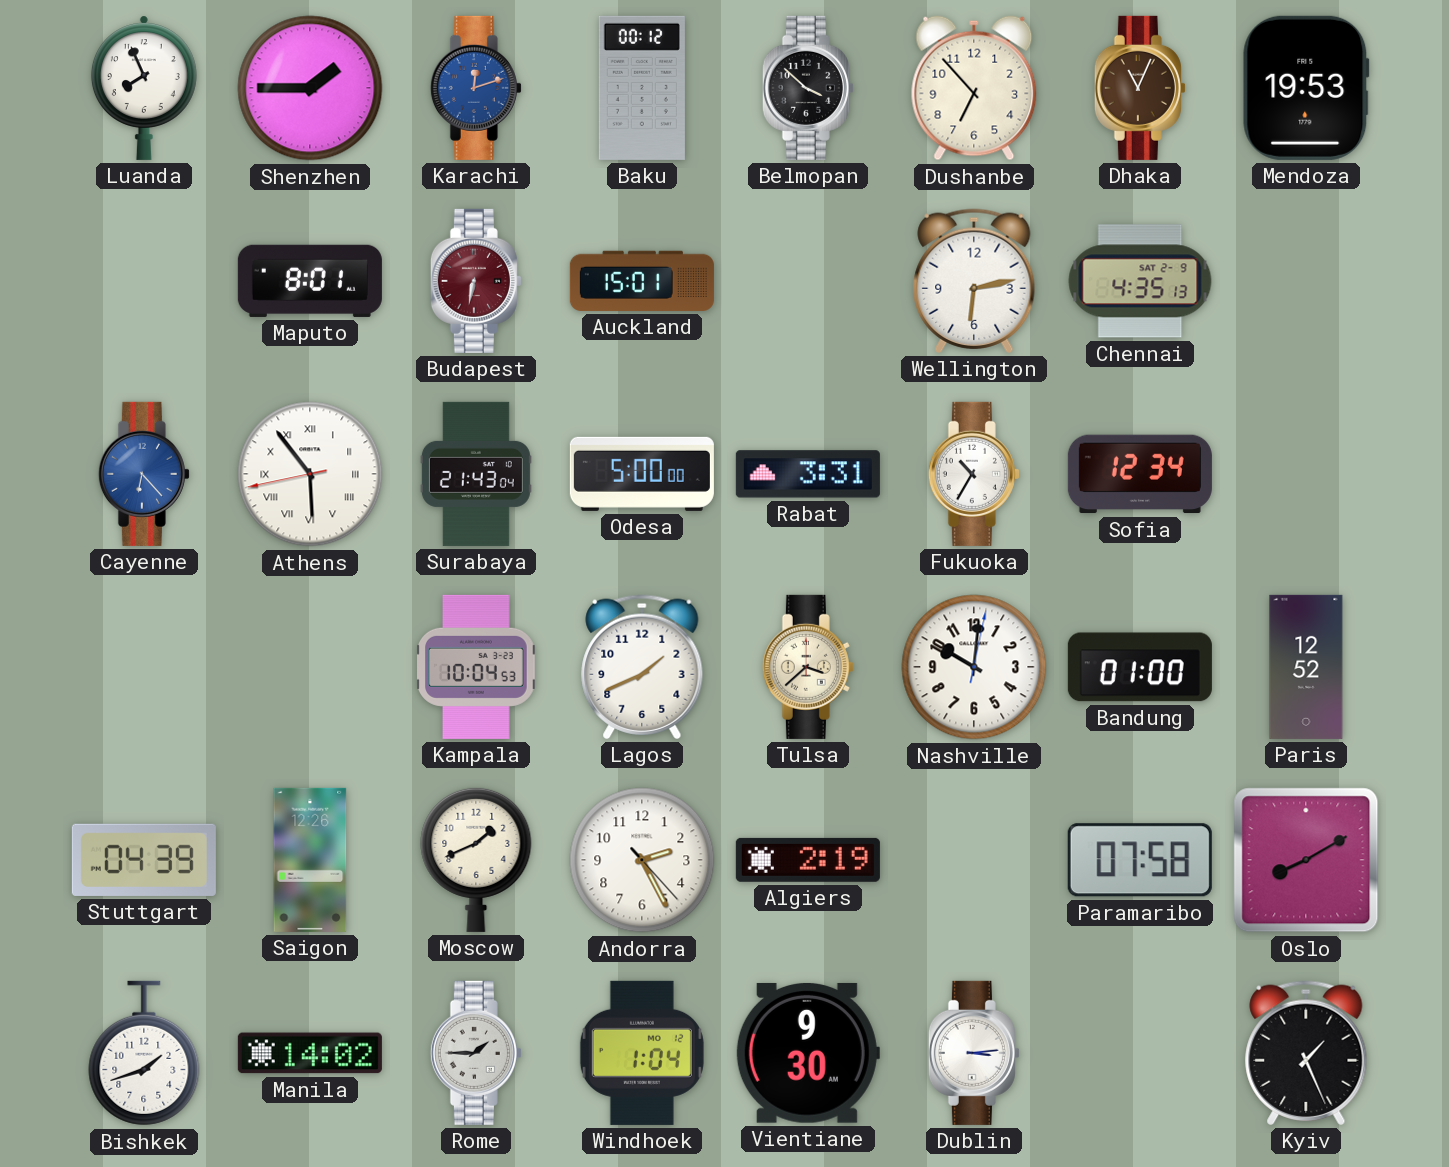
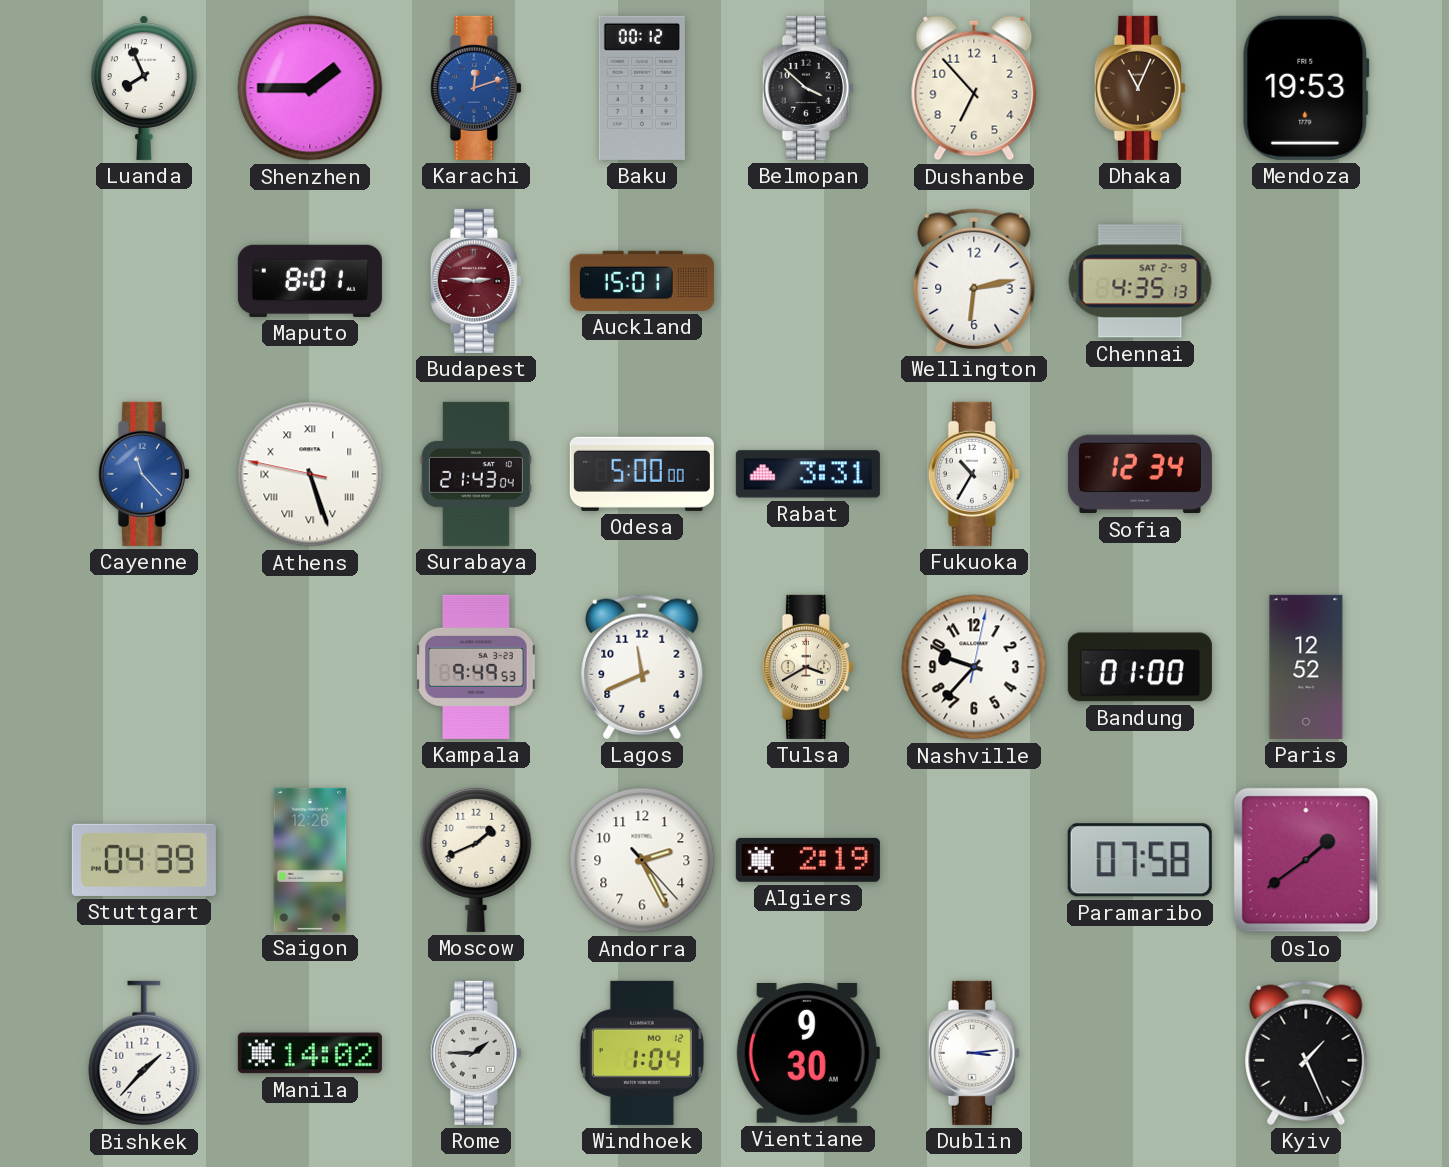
Budapest: 6:32 -> 2:46
Cayenne: 6:23 -> 11:23
Athens: 5:53 -> 5:26
Kampala: 10:04 -> 9:49
Lagos: 1:41 -> 11:41
Tulsa: 3:38 -> 3:40
Nashville: 10:01 -> 9:37
Oslo: 8:10 -> 1:39
Bishkek: 1:42 -> 1:37
